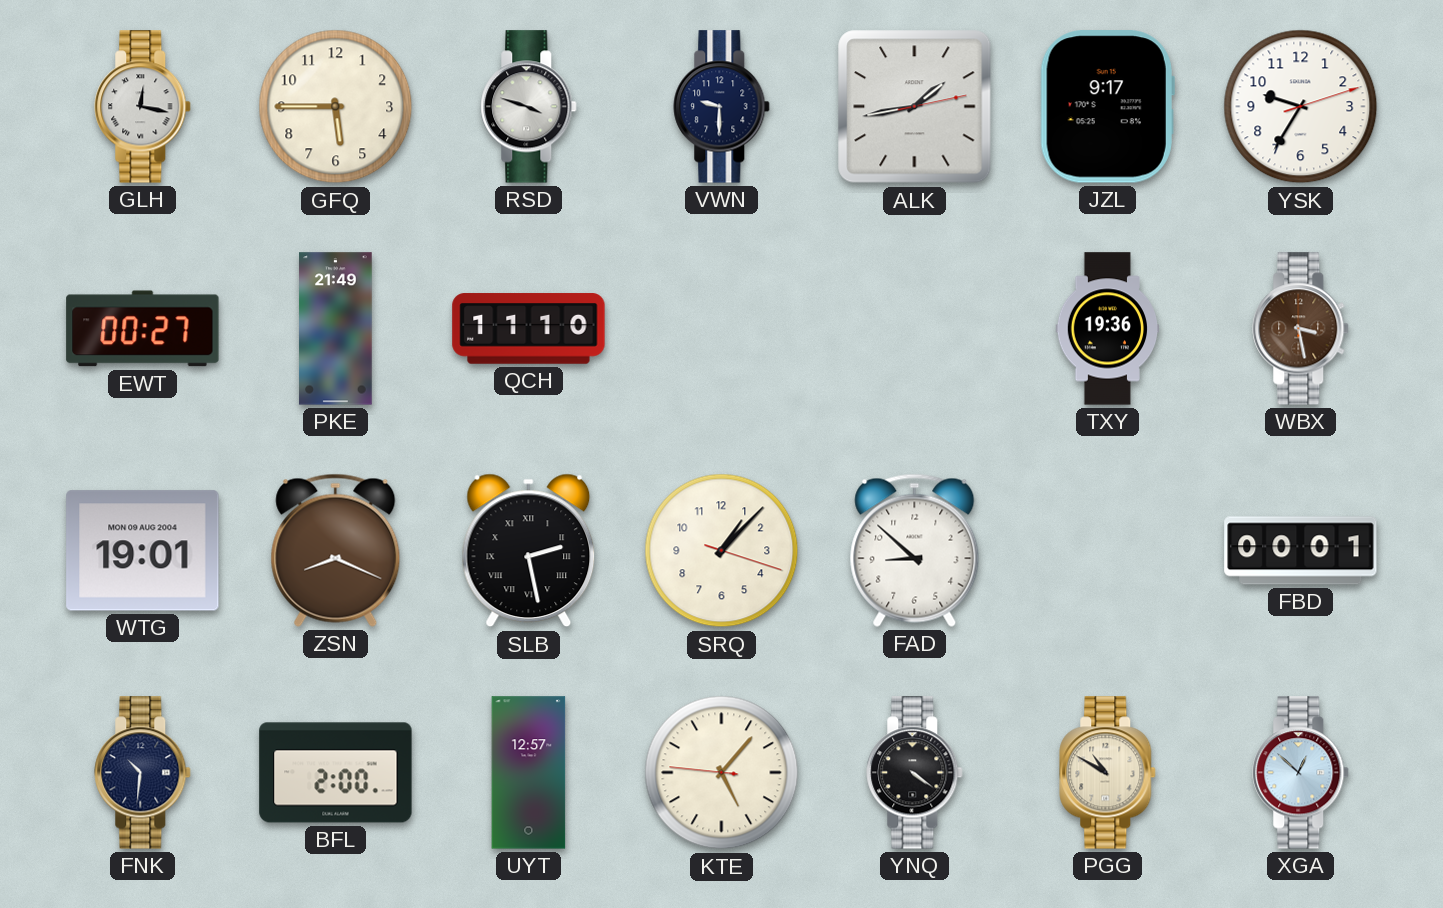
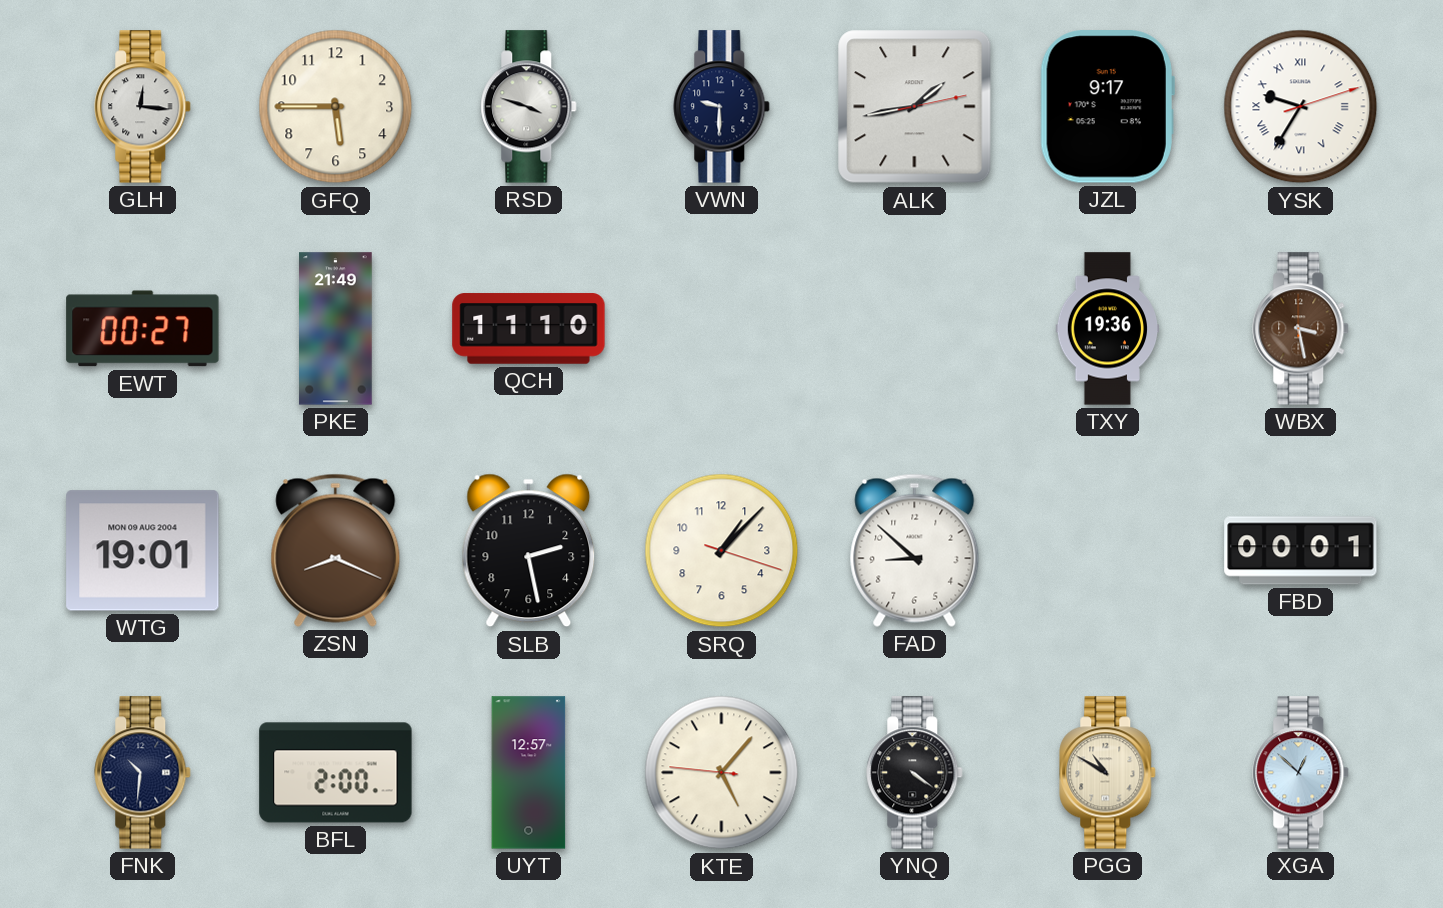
GLH: 12:17 -> 12:16
YSK numerals: Arabic -> Roman
SLB numerals: Roman -> Arabic
